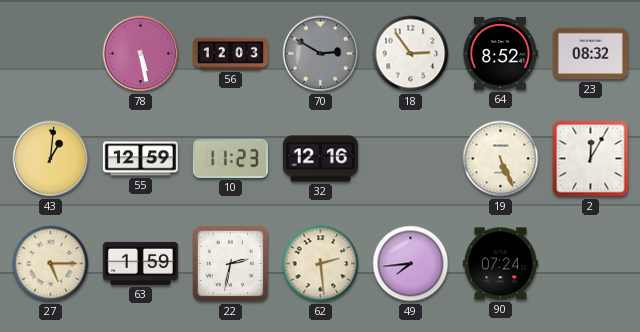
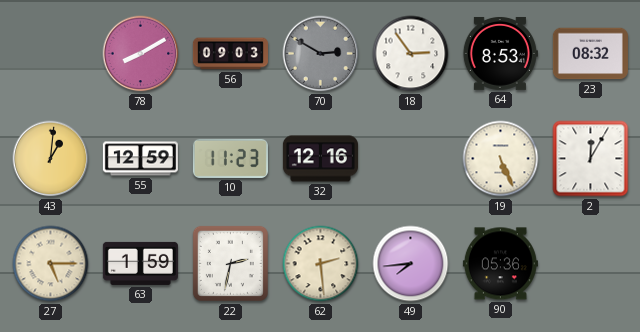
78: 5:28 -> 8:10
56: 12:03 -> 09:03
64: 8:52 -> 8:53
90: 07:24 -> 05:36
